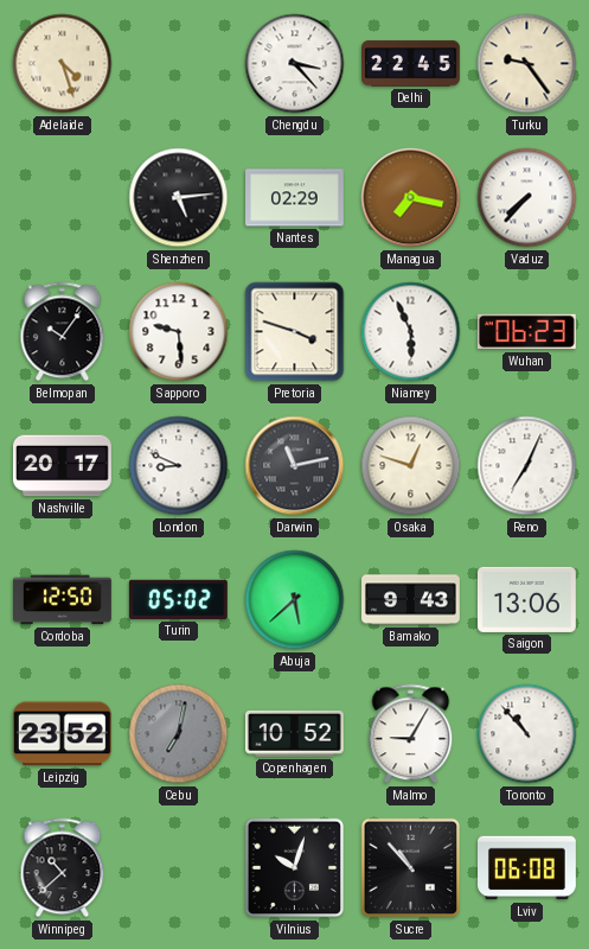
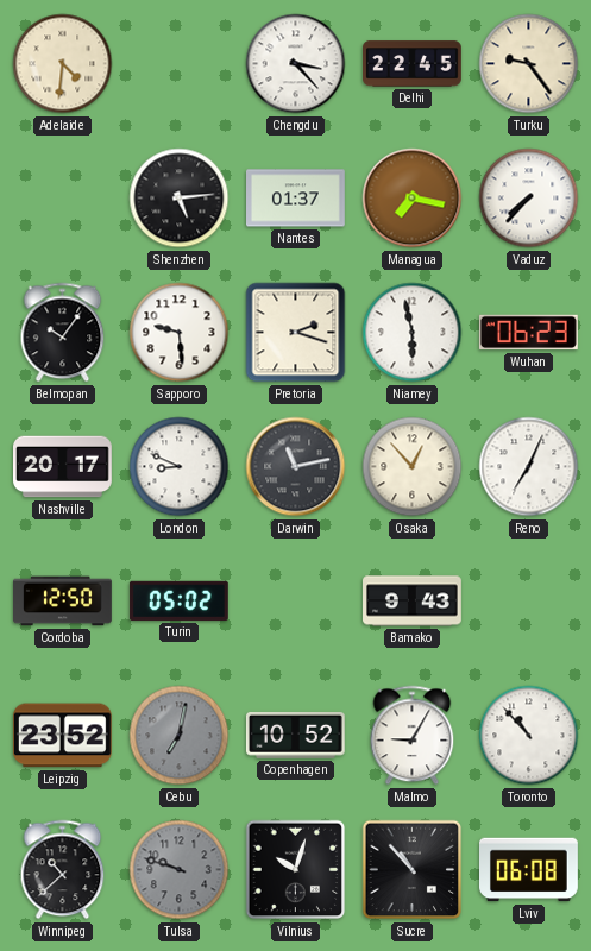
Adelaide: 4:27 -> 4:31
Nantes: 02:29 -> 01:37
Pretoria: 3:48 -> 2:18
Niamey: 5:56 -> 5:58
Osaka: 12:48 -> 12:53
Abuja: 5:38 -> none
Saigon: 13:06 -> none
Tulsa: none -> 9:48
